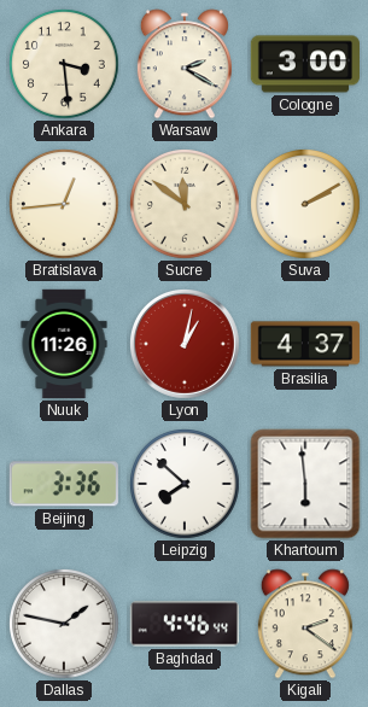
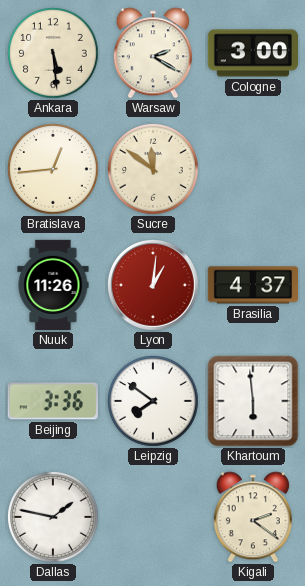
Ankara: 3:29 -> 5:29
Suva: 2:10 -> none
Lyon: 1:02 -> 1:01
Leipzig: 7:52 -> 7:51
Baghdad: 4:46 -> none
